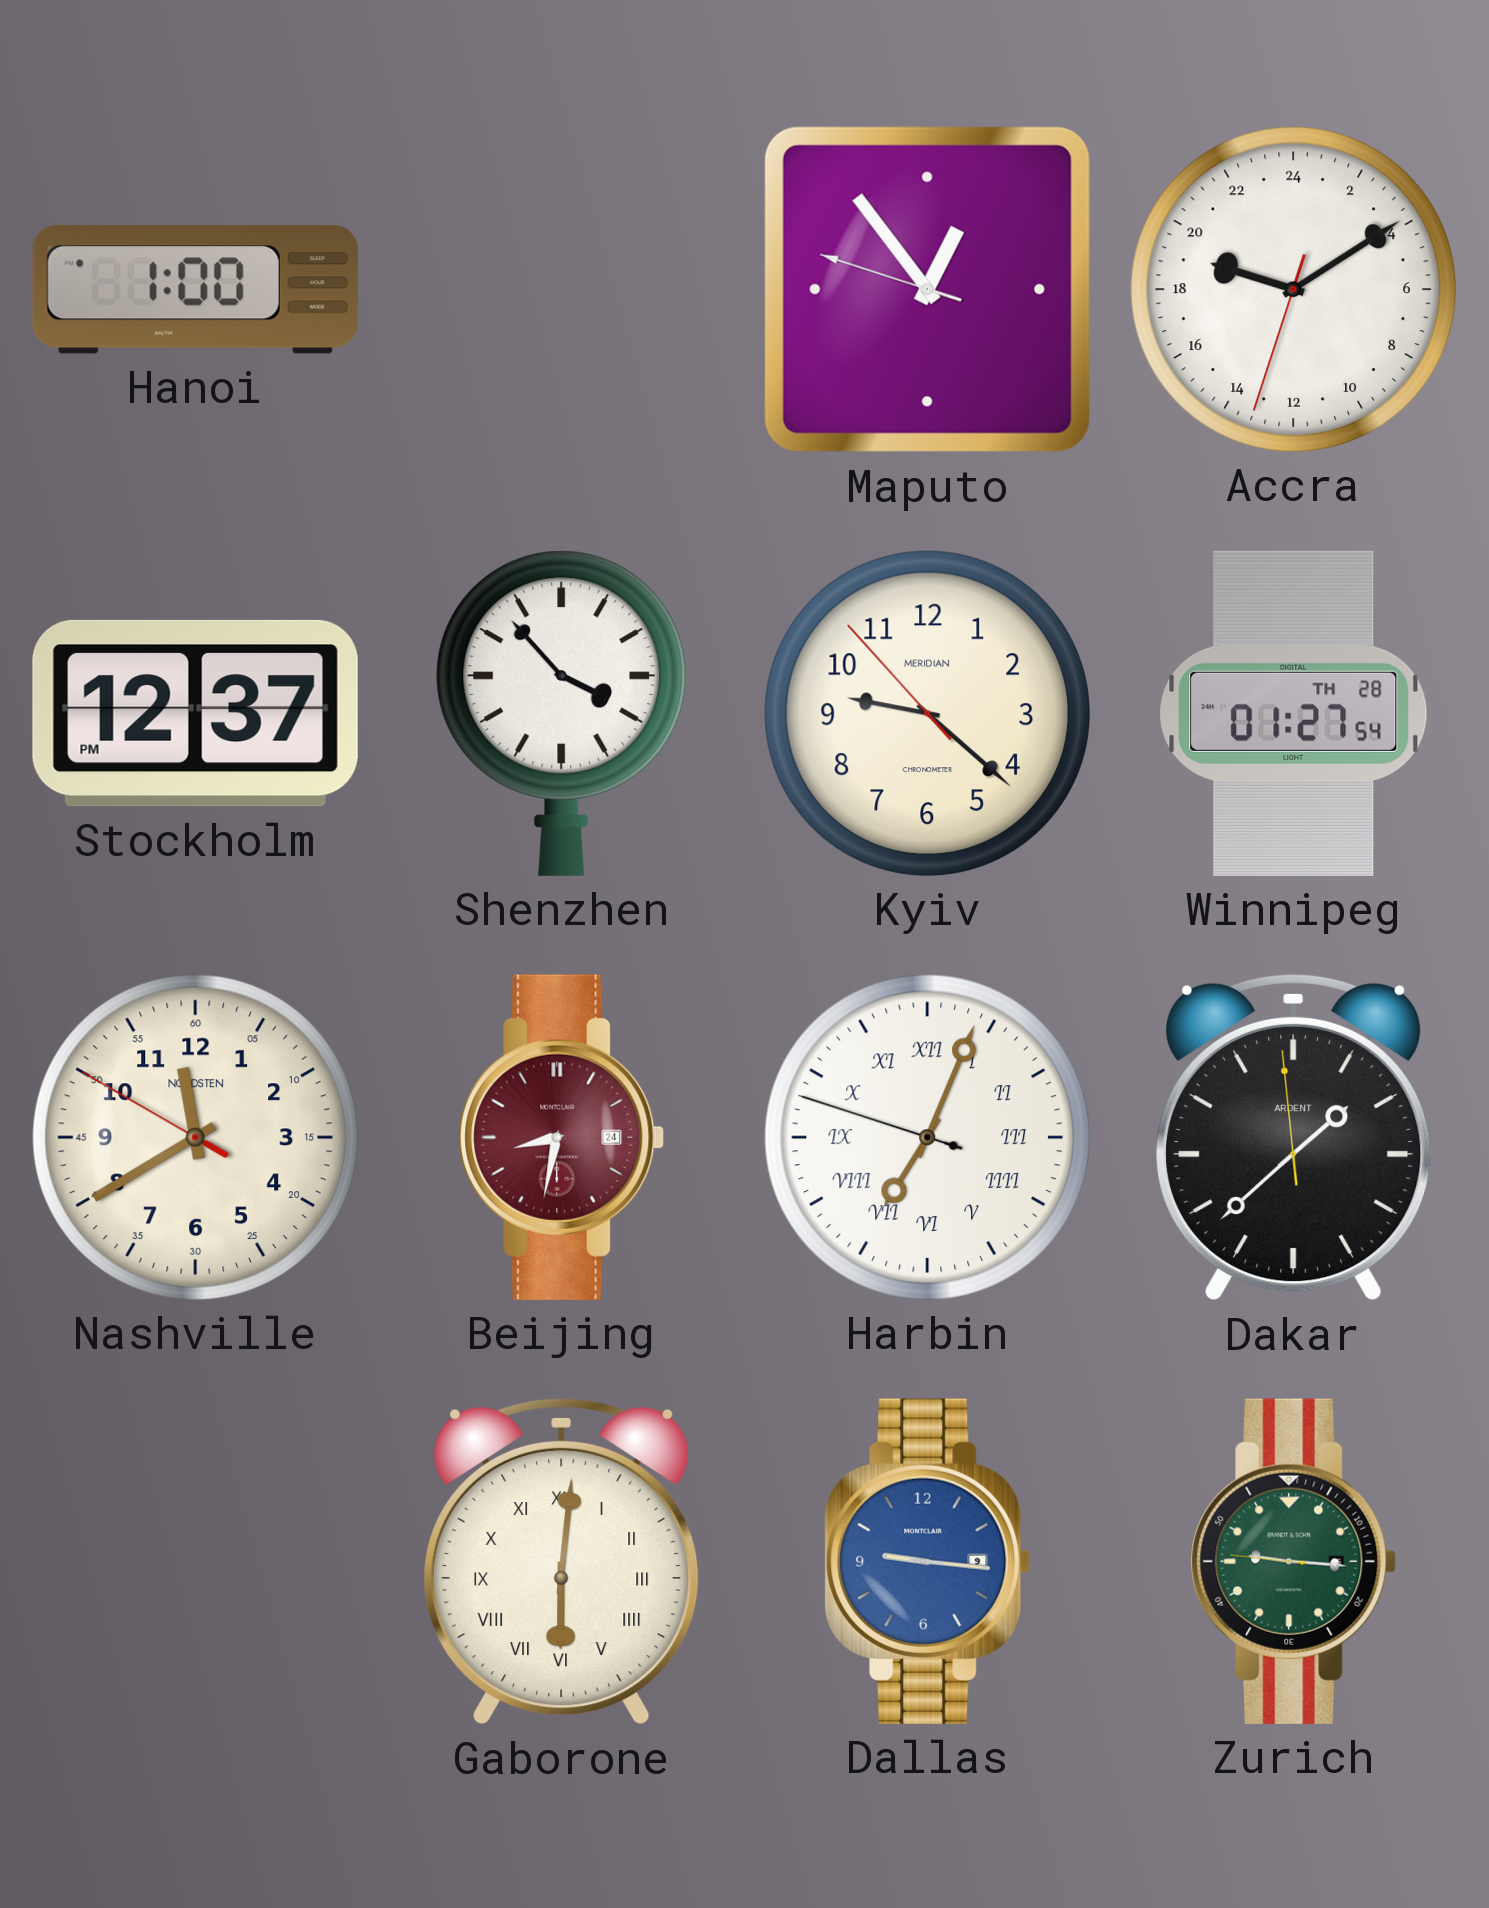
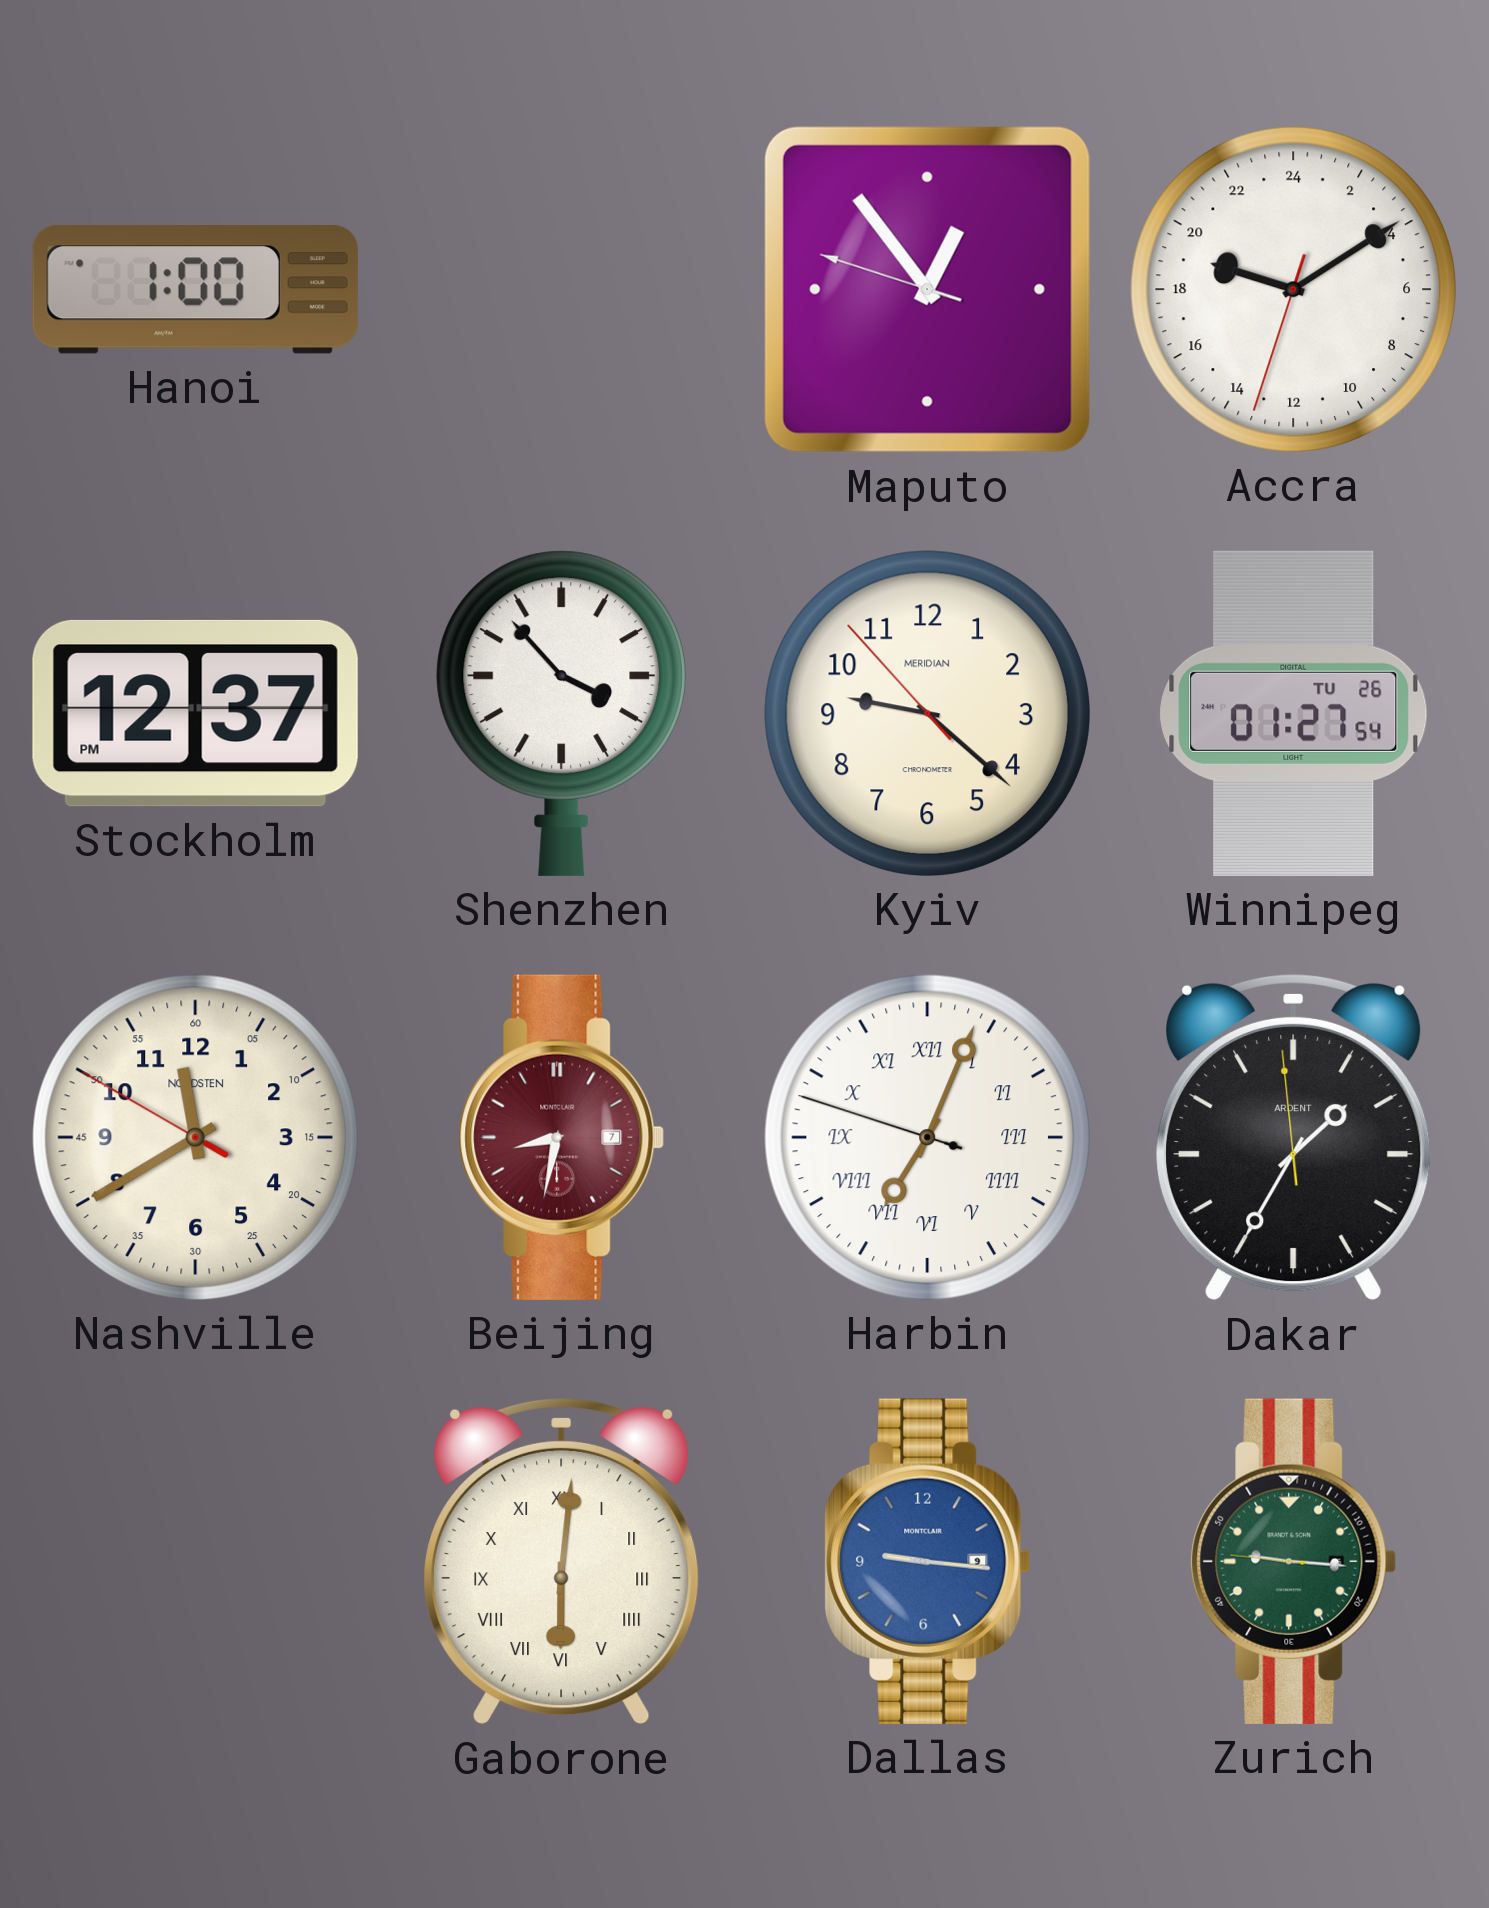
Winnipeg date: TH 28 -> TU 26
Beijing date: 24 -> 7
Dakar: 1:37 -> 1:34
